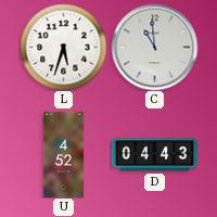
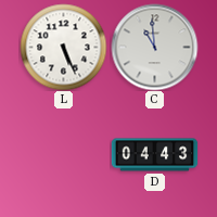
L: 5:33 -> 5:26
U: 4:52 -> none
